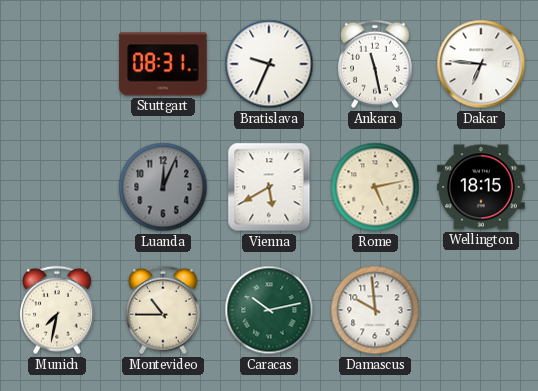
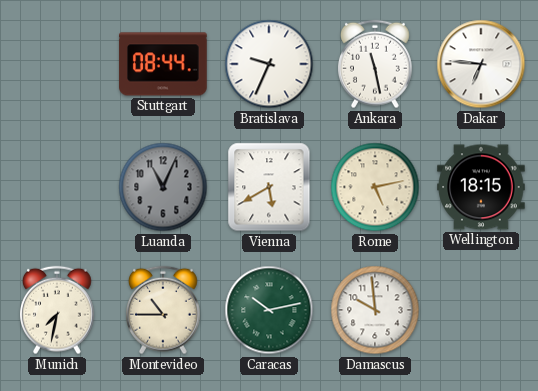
Stuttgart: 08:31 -> 08:44
Luanda: 12:04 -> 11:04
